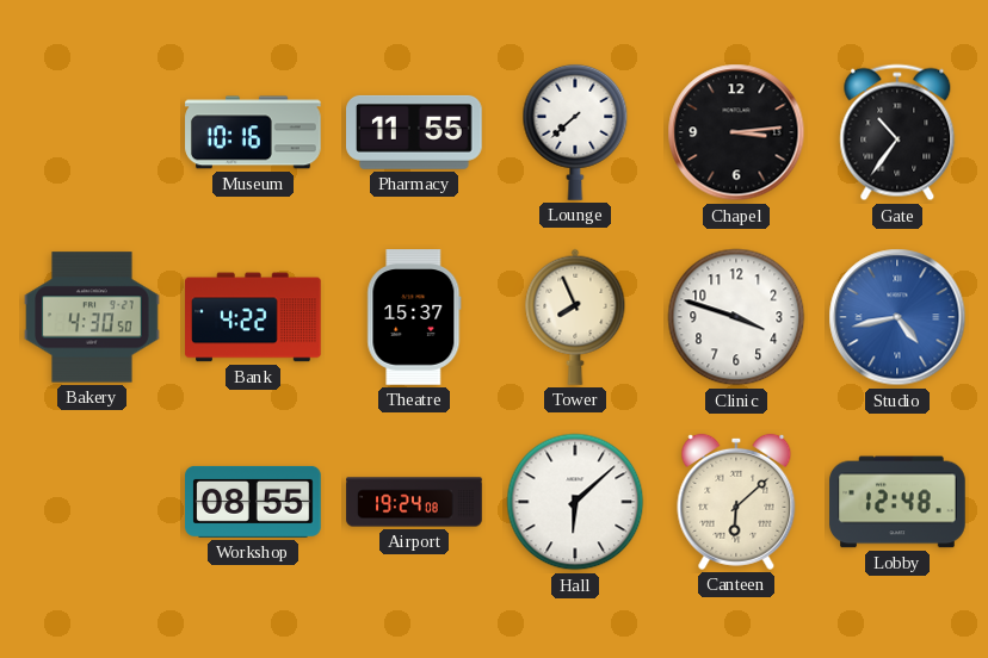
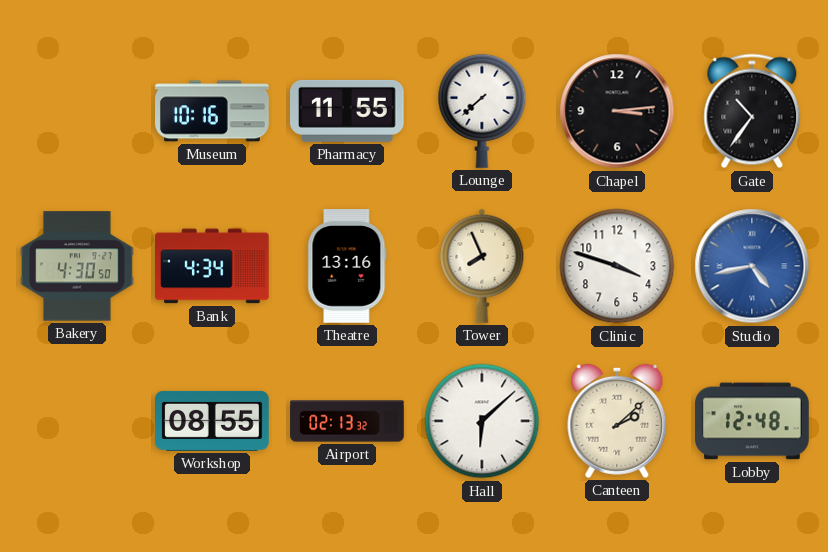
Bank: 4:22 -> 4:34
Theatre: 15:37 -> 13:16
Airport: 19:24 -> 02:13
Canteen: 6:08 -> 2:08
